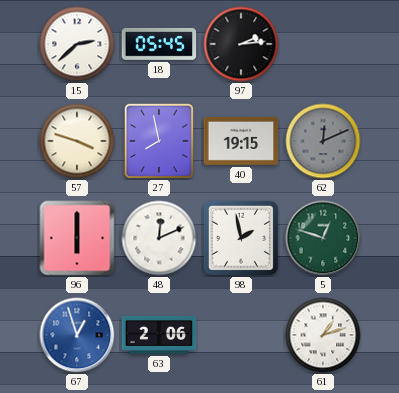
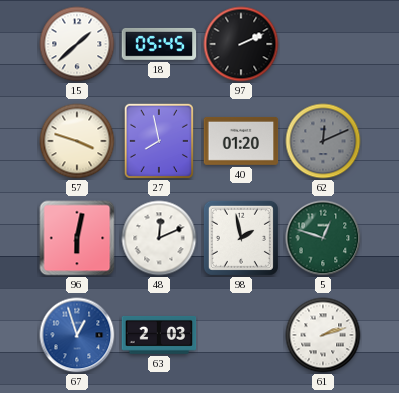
15: 2:38 -> 1:38
97: 2:14 -> 2:11
40: 19:15 -> 01:20
96: 6:00 -> 6:02
63: 2:06 -> 2:03
61: 1:12 -> 2:12
